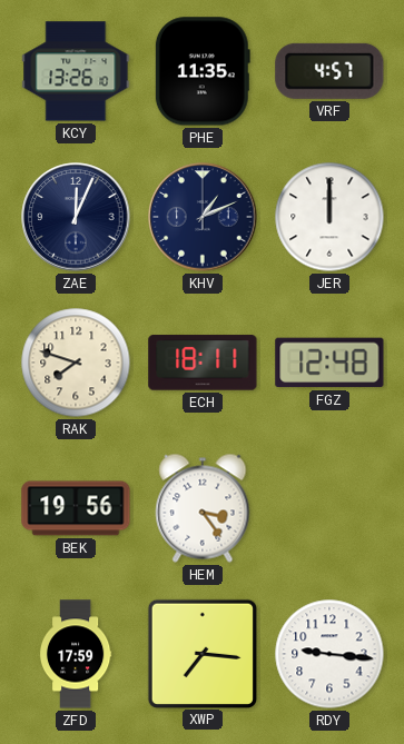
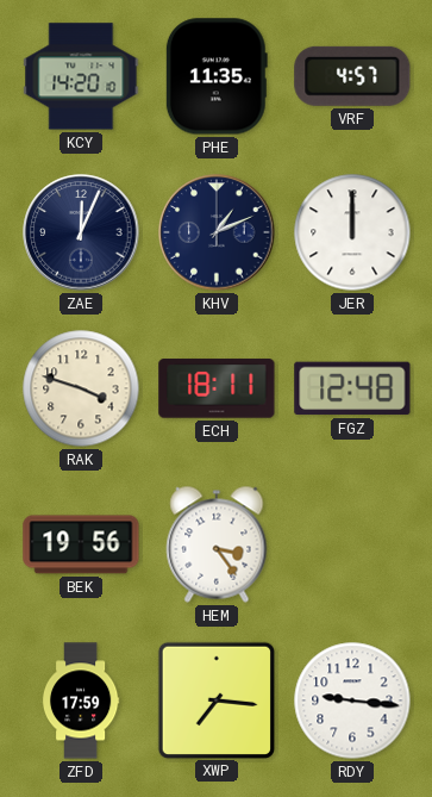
KCY: 13:26 -> 14:20
RAK: 7:48 -> 3:48
